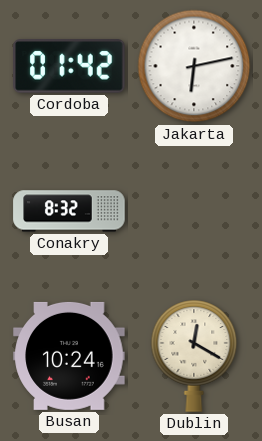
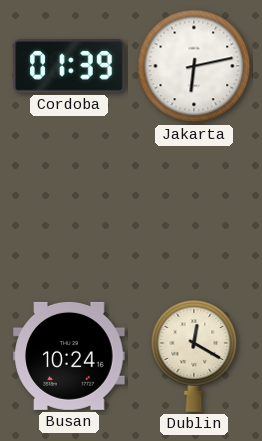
Cordoba: 01:42 -> 01:39
Conakry: 8:32 -> none
